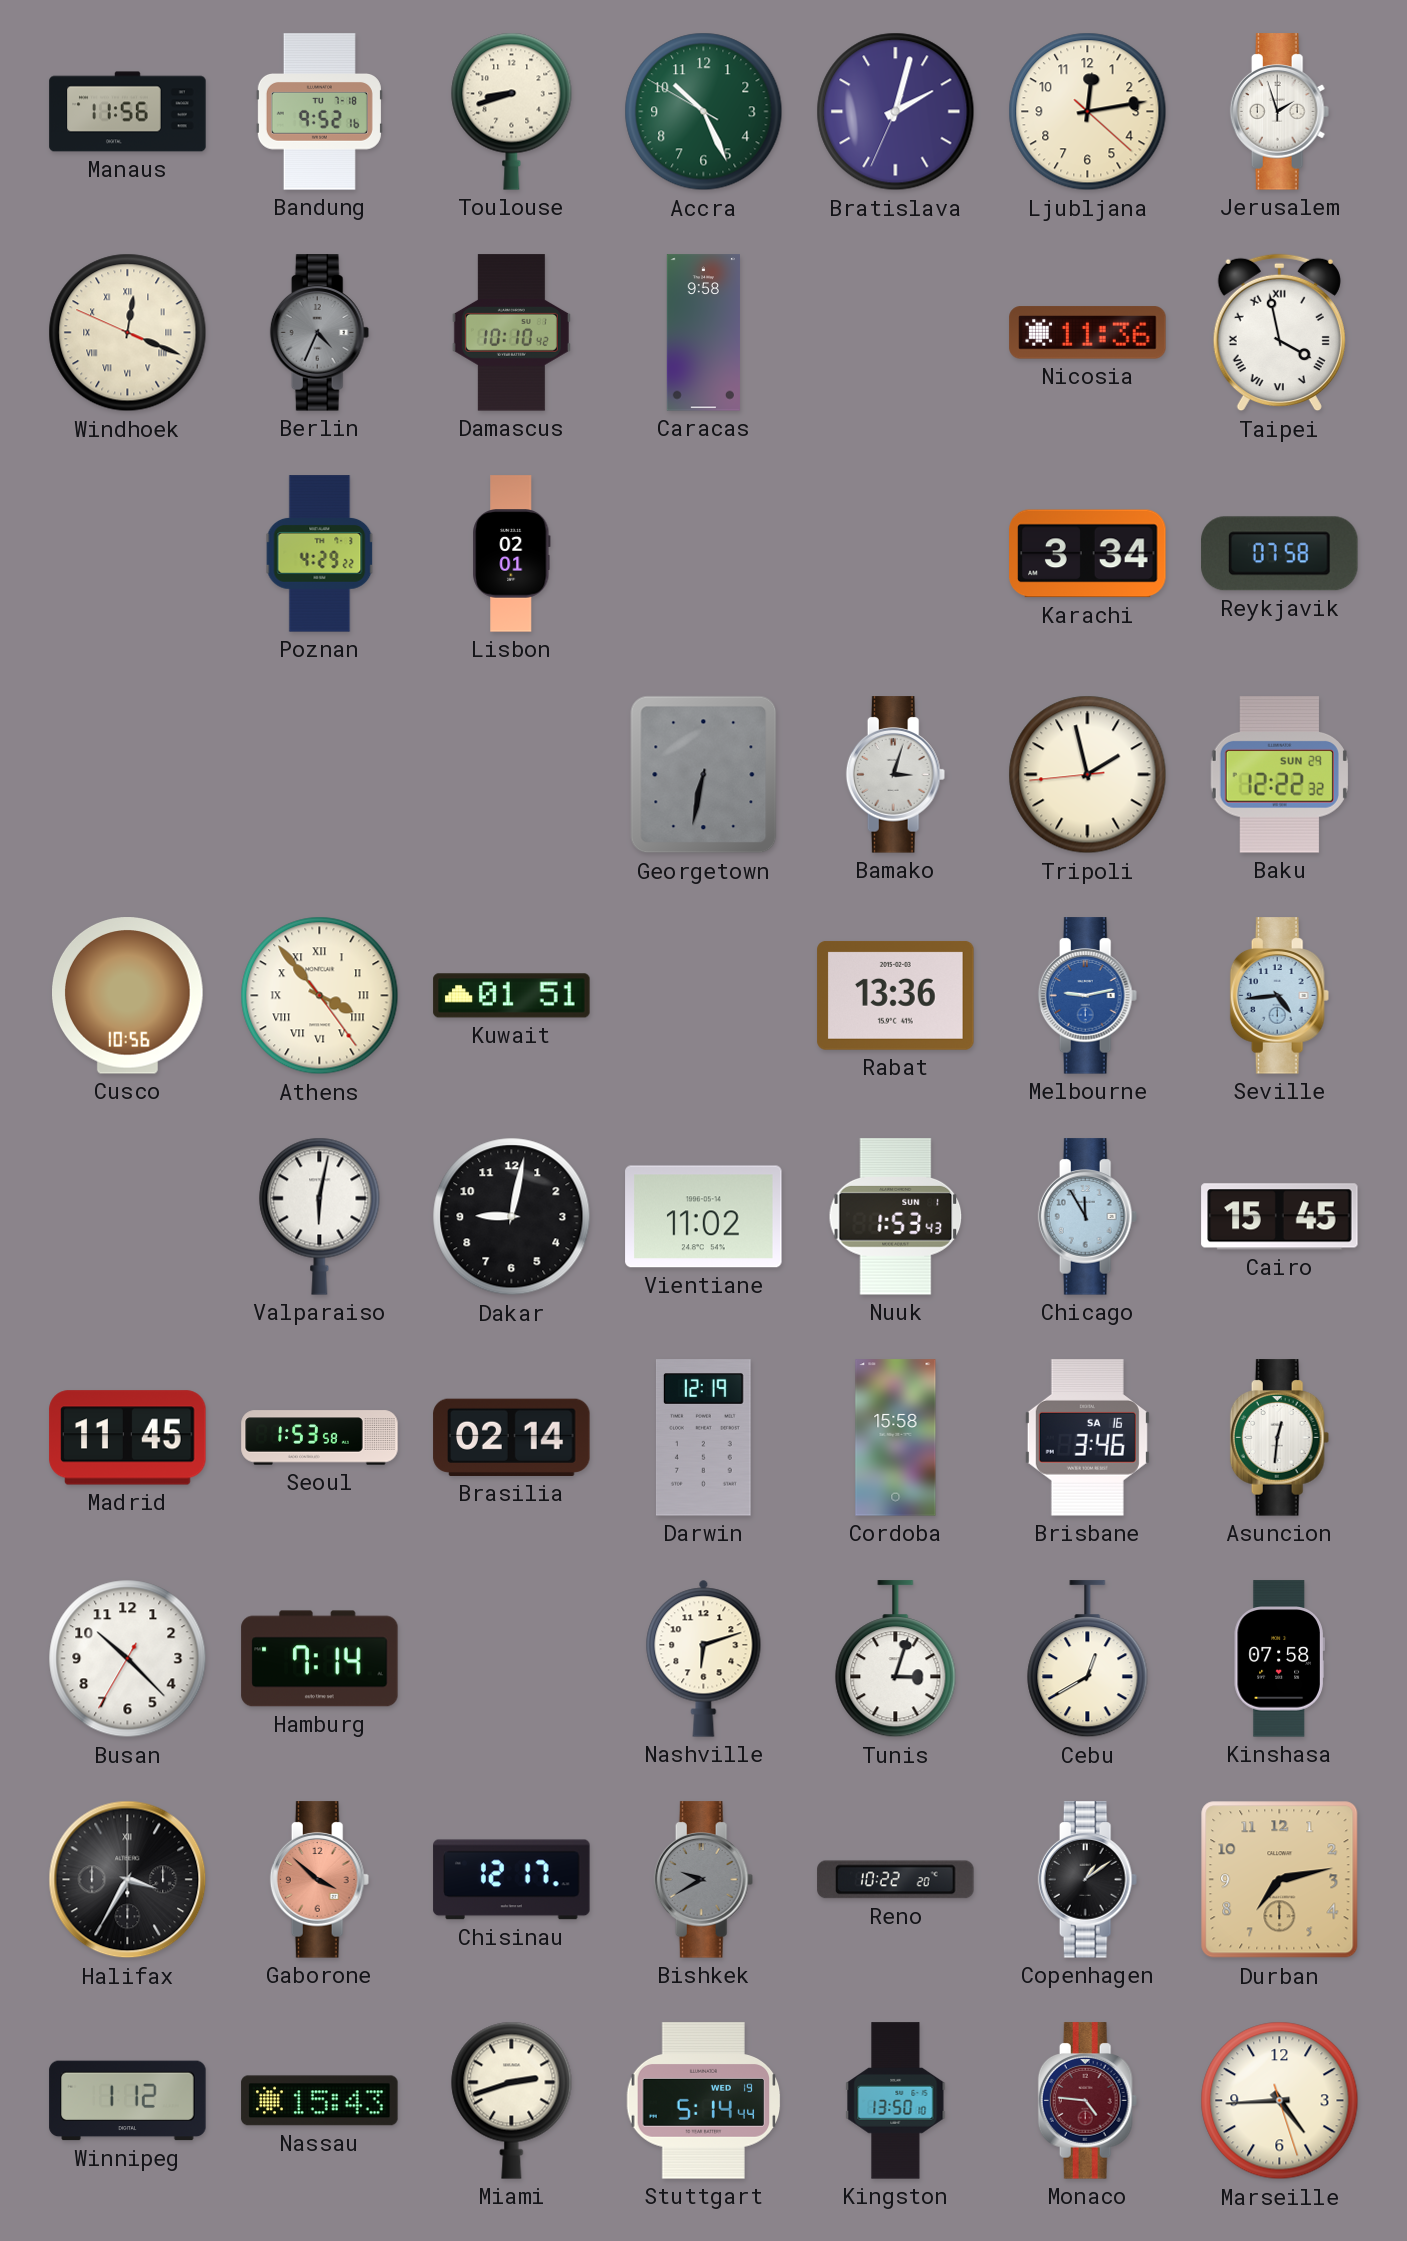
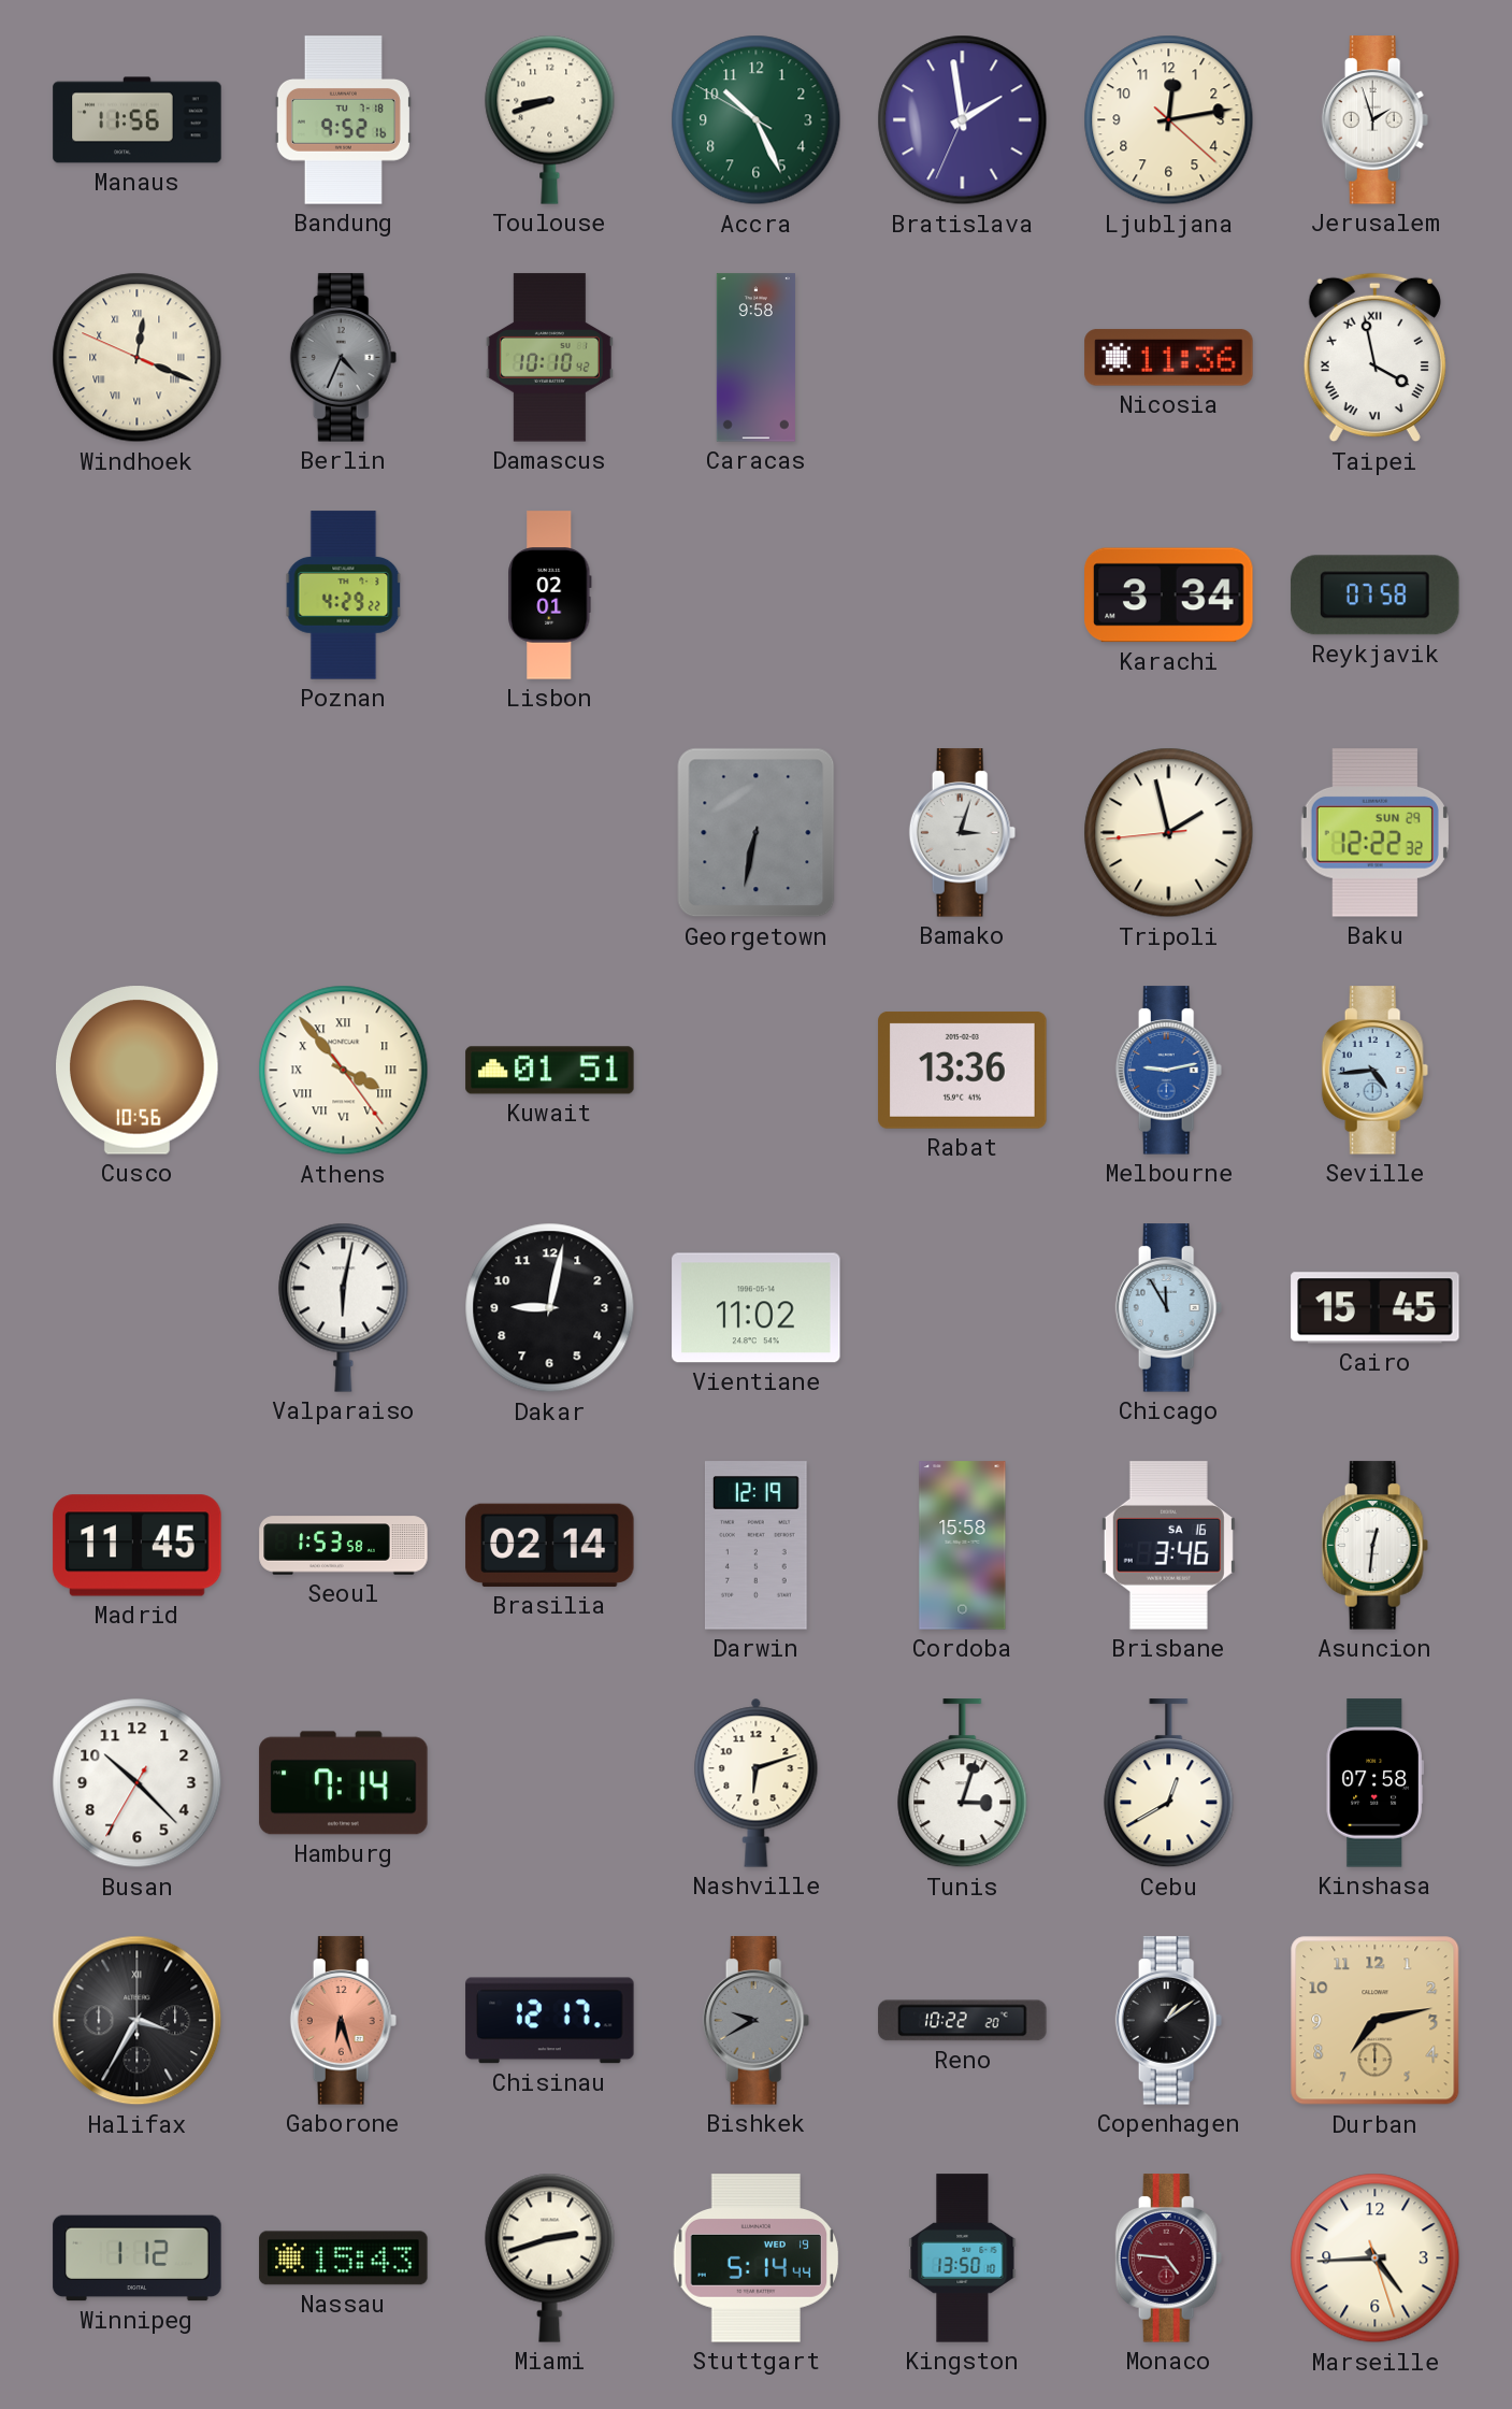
Bratislava: 2:02 -> 1:58
Nuuk: 1:53 -> none
Gaborone: 3:52 -> 6:27
